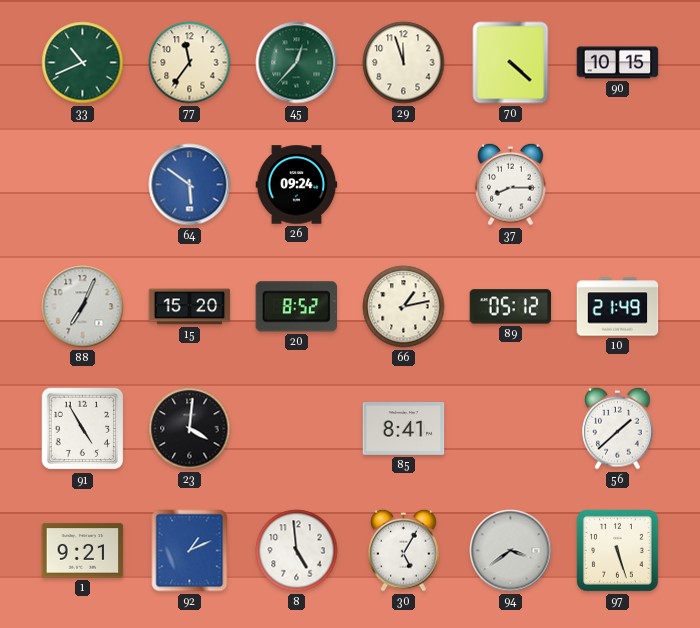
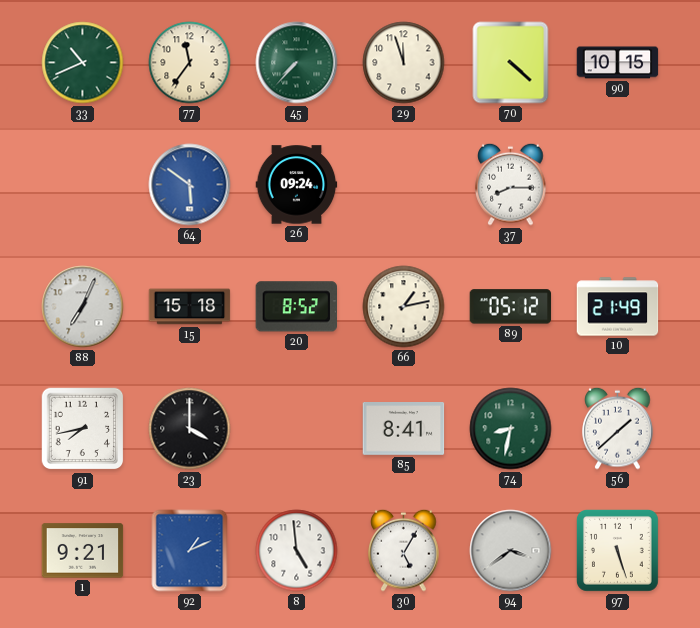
45: 12:37 -> 7:37
15: 15:20 -> 15:18
91: 4:55 -> 7:43
23: 4:01 -> 4:00
74: none -> 8:32
